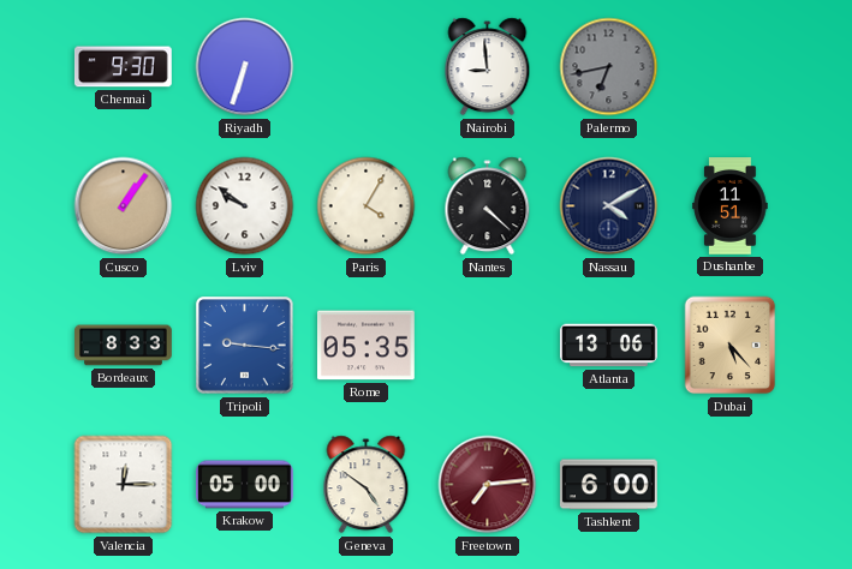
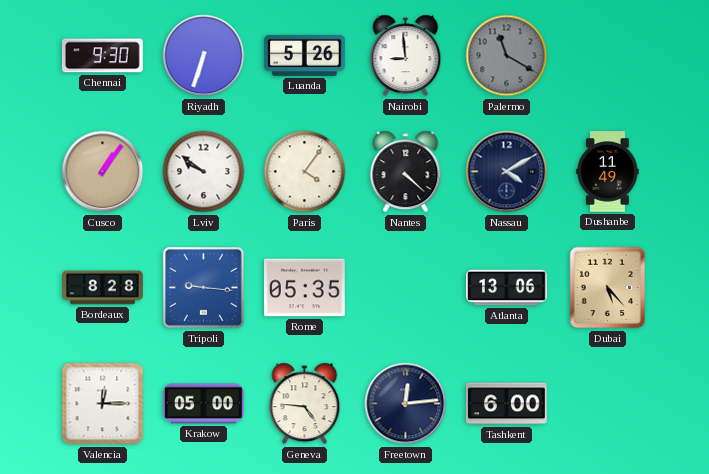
Luanda: none -> 5:26
Palermo: 6:43 -> 11:20
Paris: 4:05 -> 4:06
Dushanbe: 11:51 -> 11:49
Bordeaux: 8:33 -> 8:28
Geneva: 4:51 -> 4:46
Freetown: 7:14 -> 12:14
Freetown dial: burgundy -> navy
